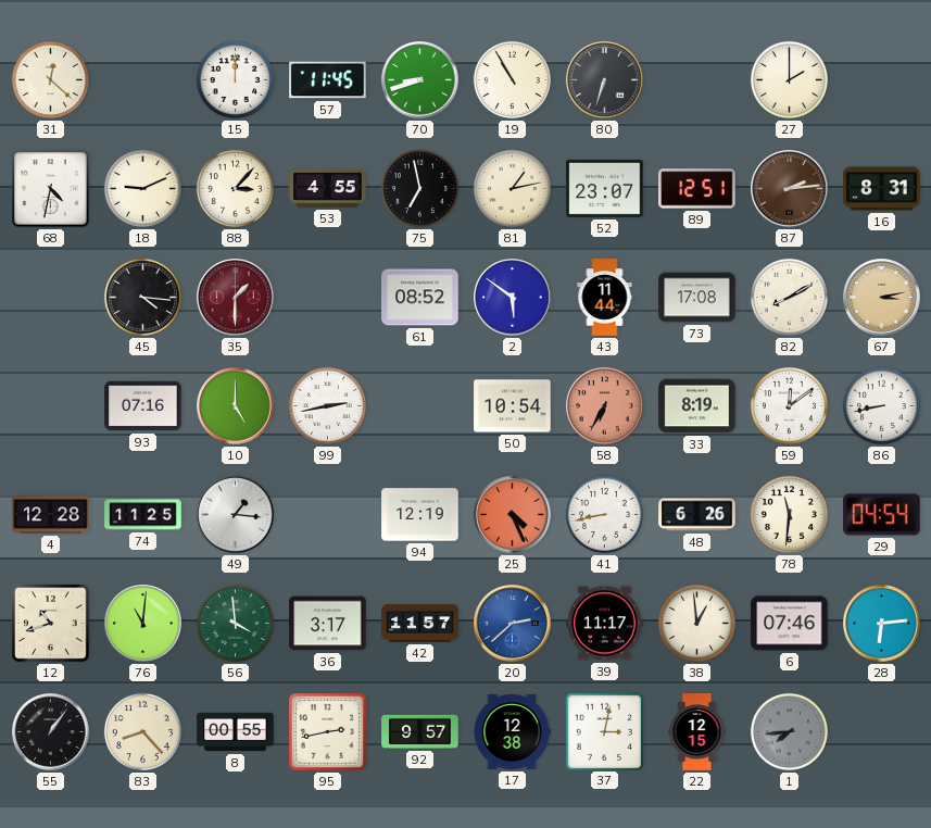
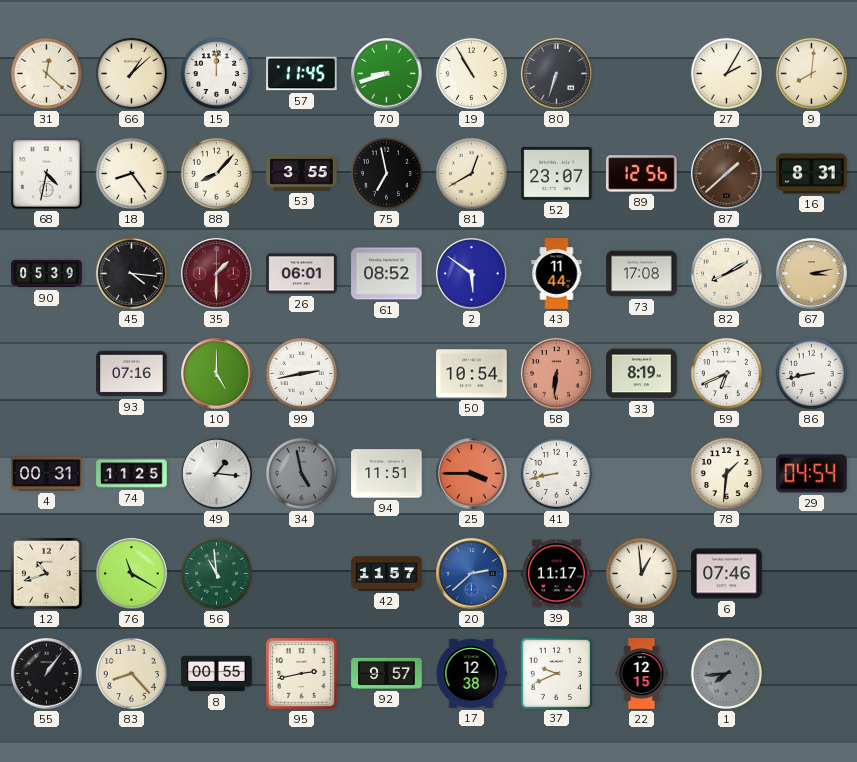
66: none -> 1:08
27: 2:00 -> 2:05
9: none -> 8:01
18: 9:11 -> 8:24
88: 3:07 -> 8:07
53: 4:55 -> 3:55
81: 1:13 -> 12:40
89: 12:51 -> 12:56
87: 2:14 -> 1:38
90: none -> 05:39
26: none -> 06:01
58: 6:35 -> 6:31
59: 12:09 -> 6:41
4: 12:28 -> 00:31
34: none -> 4:58
94: 12:19 -> 11:51
25: 4:26 -> 3:45
48: 6:26 -> none
78: 11:31 -> 1:31
76: 11:01 -> 11:20
56: 3:59 -> 10:59
36: 3:17 -> none
28: 6:14 -> none
37: 3:02 -> 9:41
